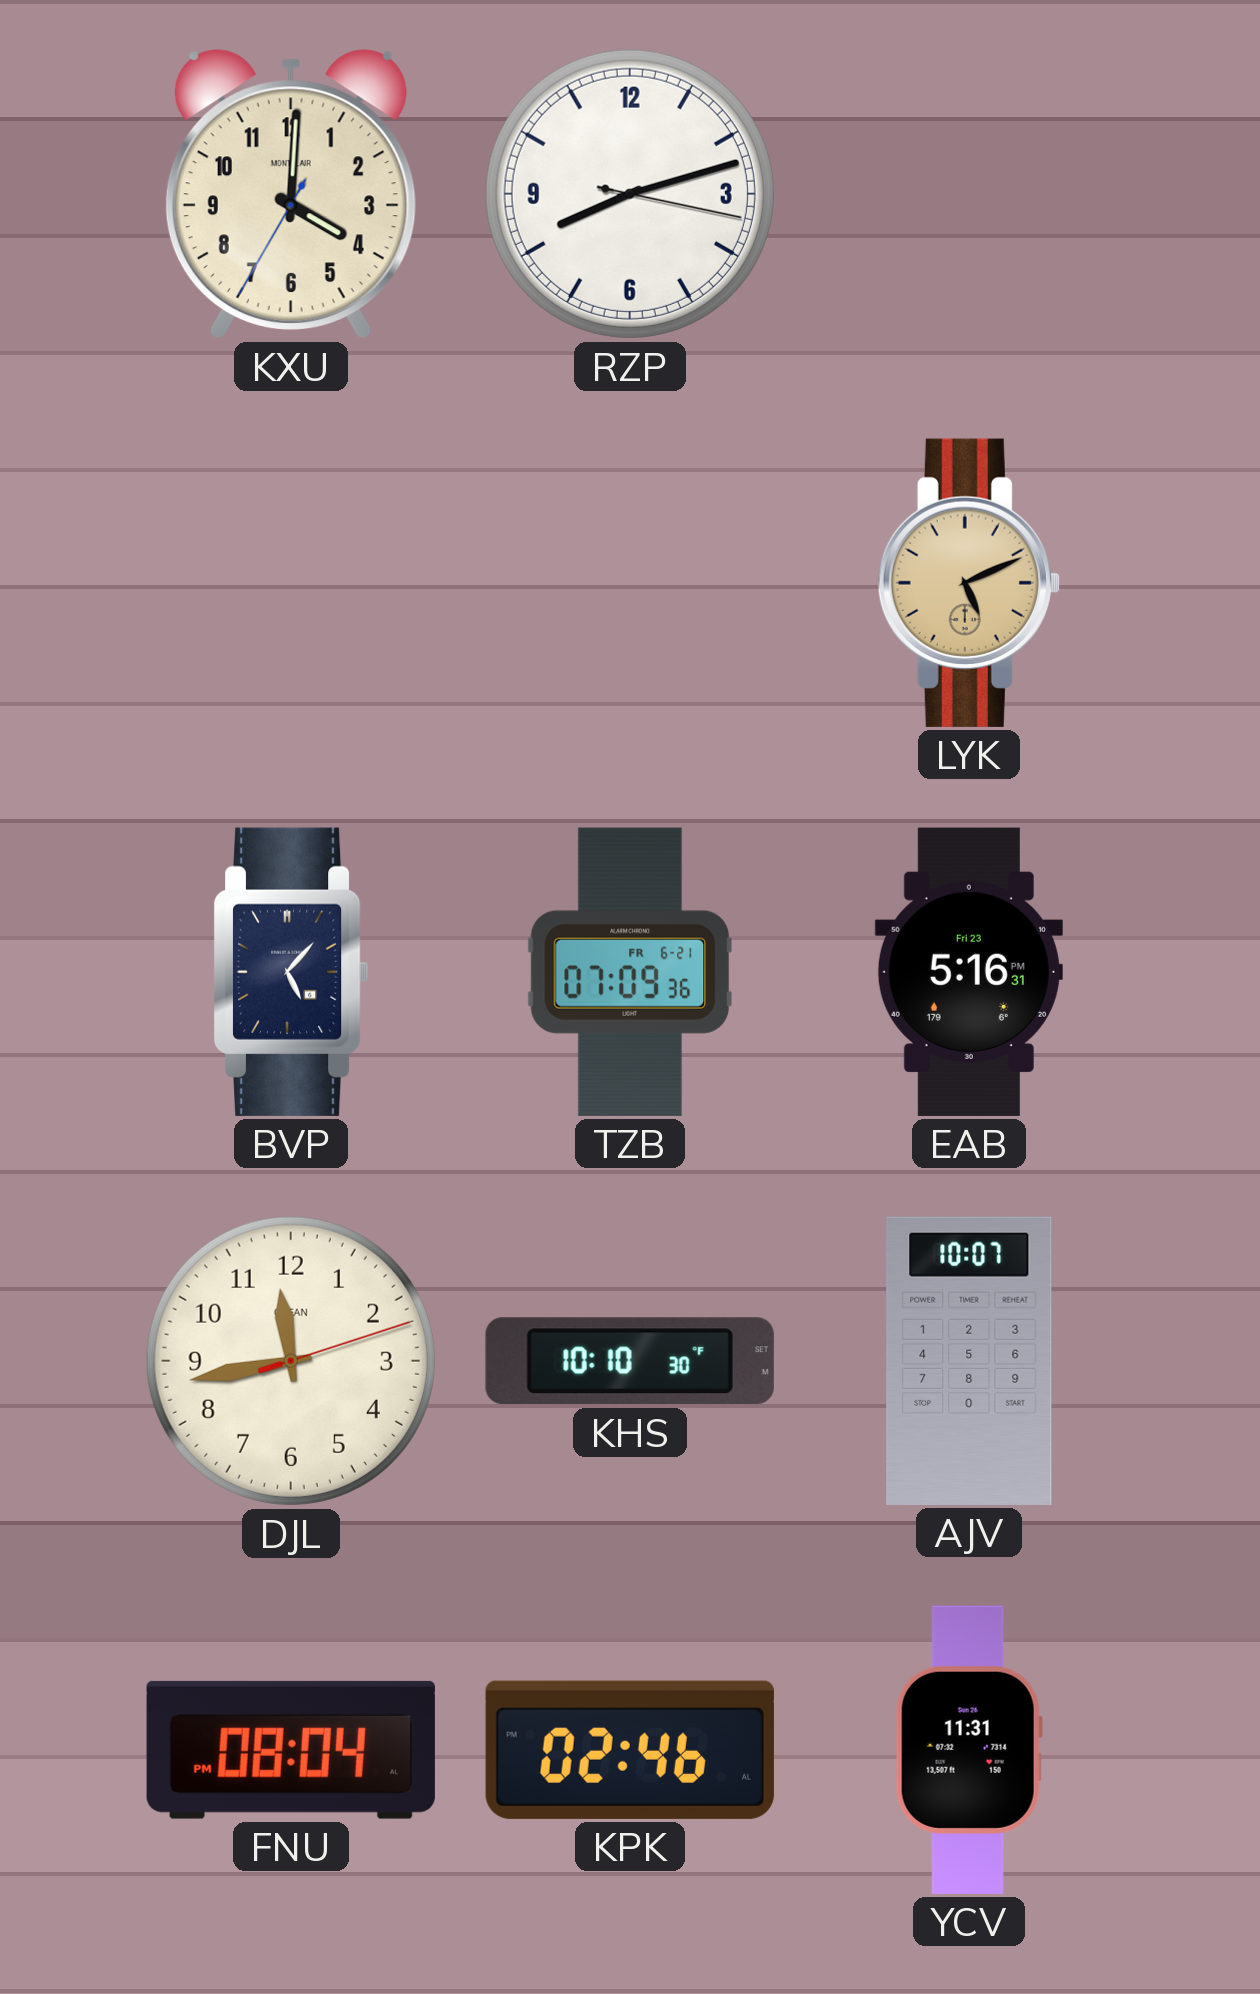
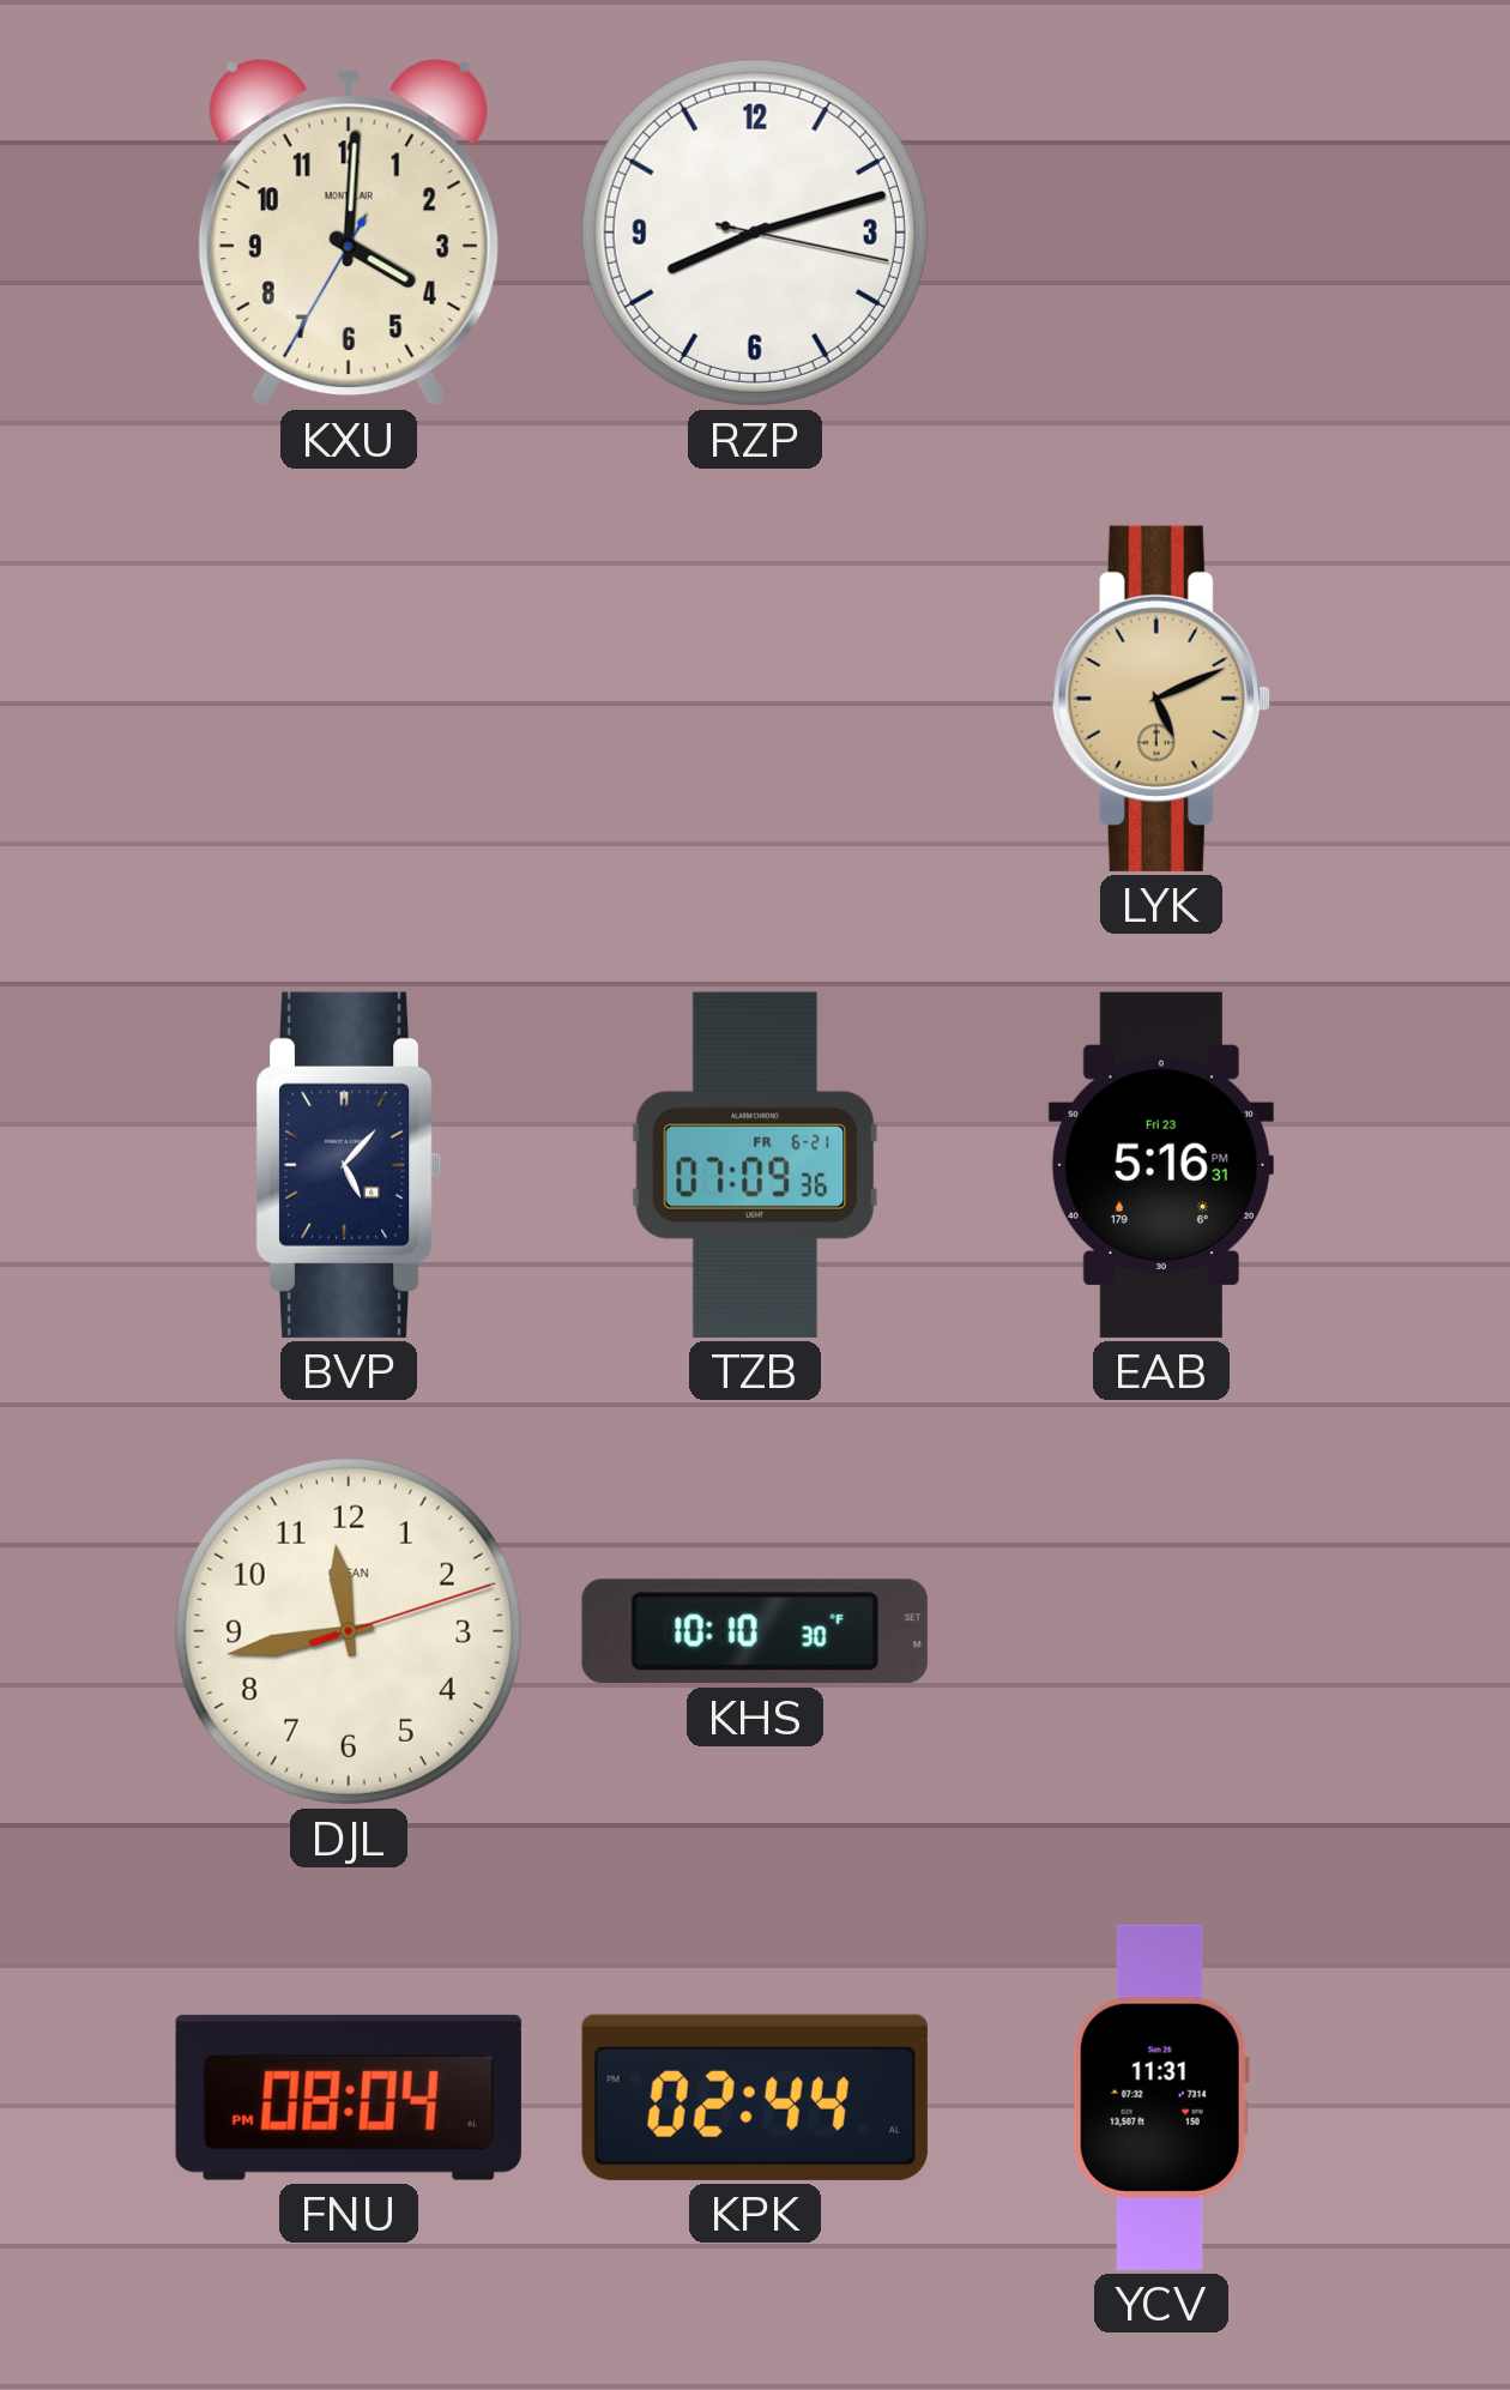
AJV: 10:07 -> none
KPK: 02:46 -> 02:44
